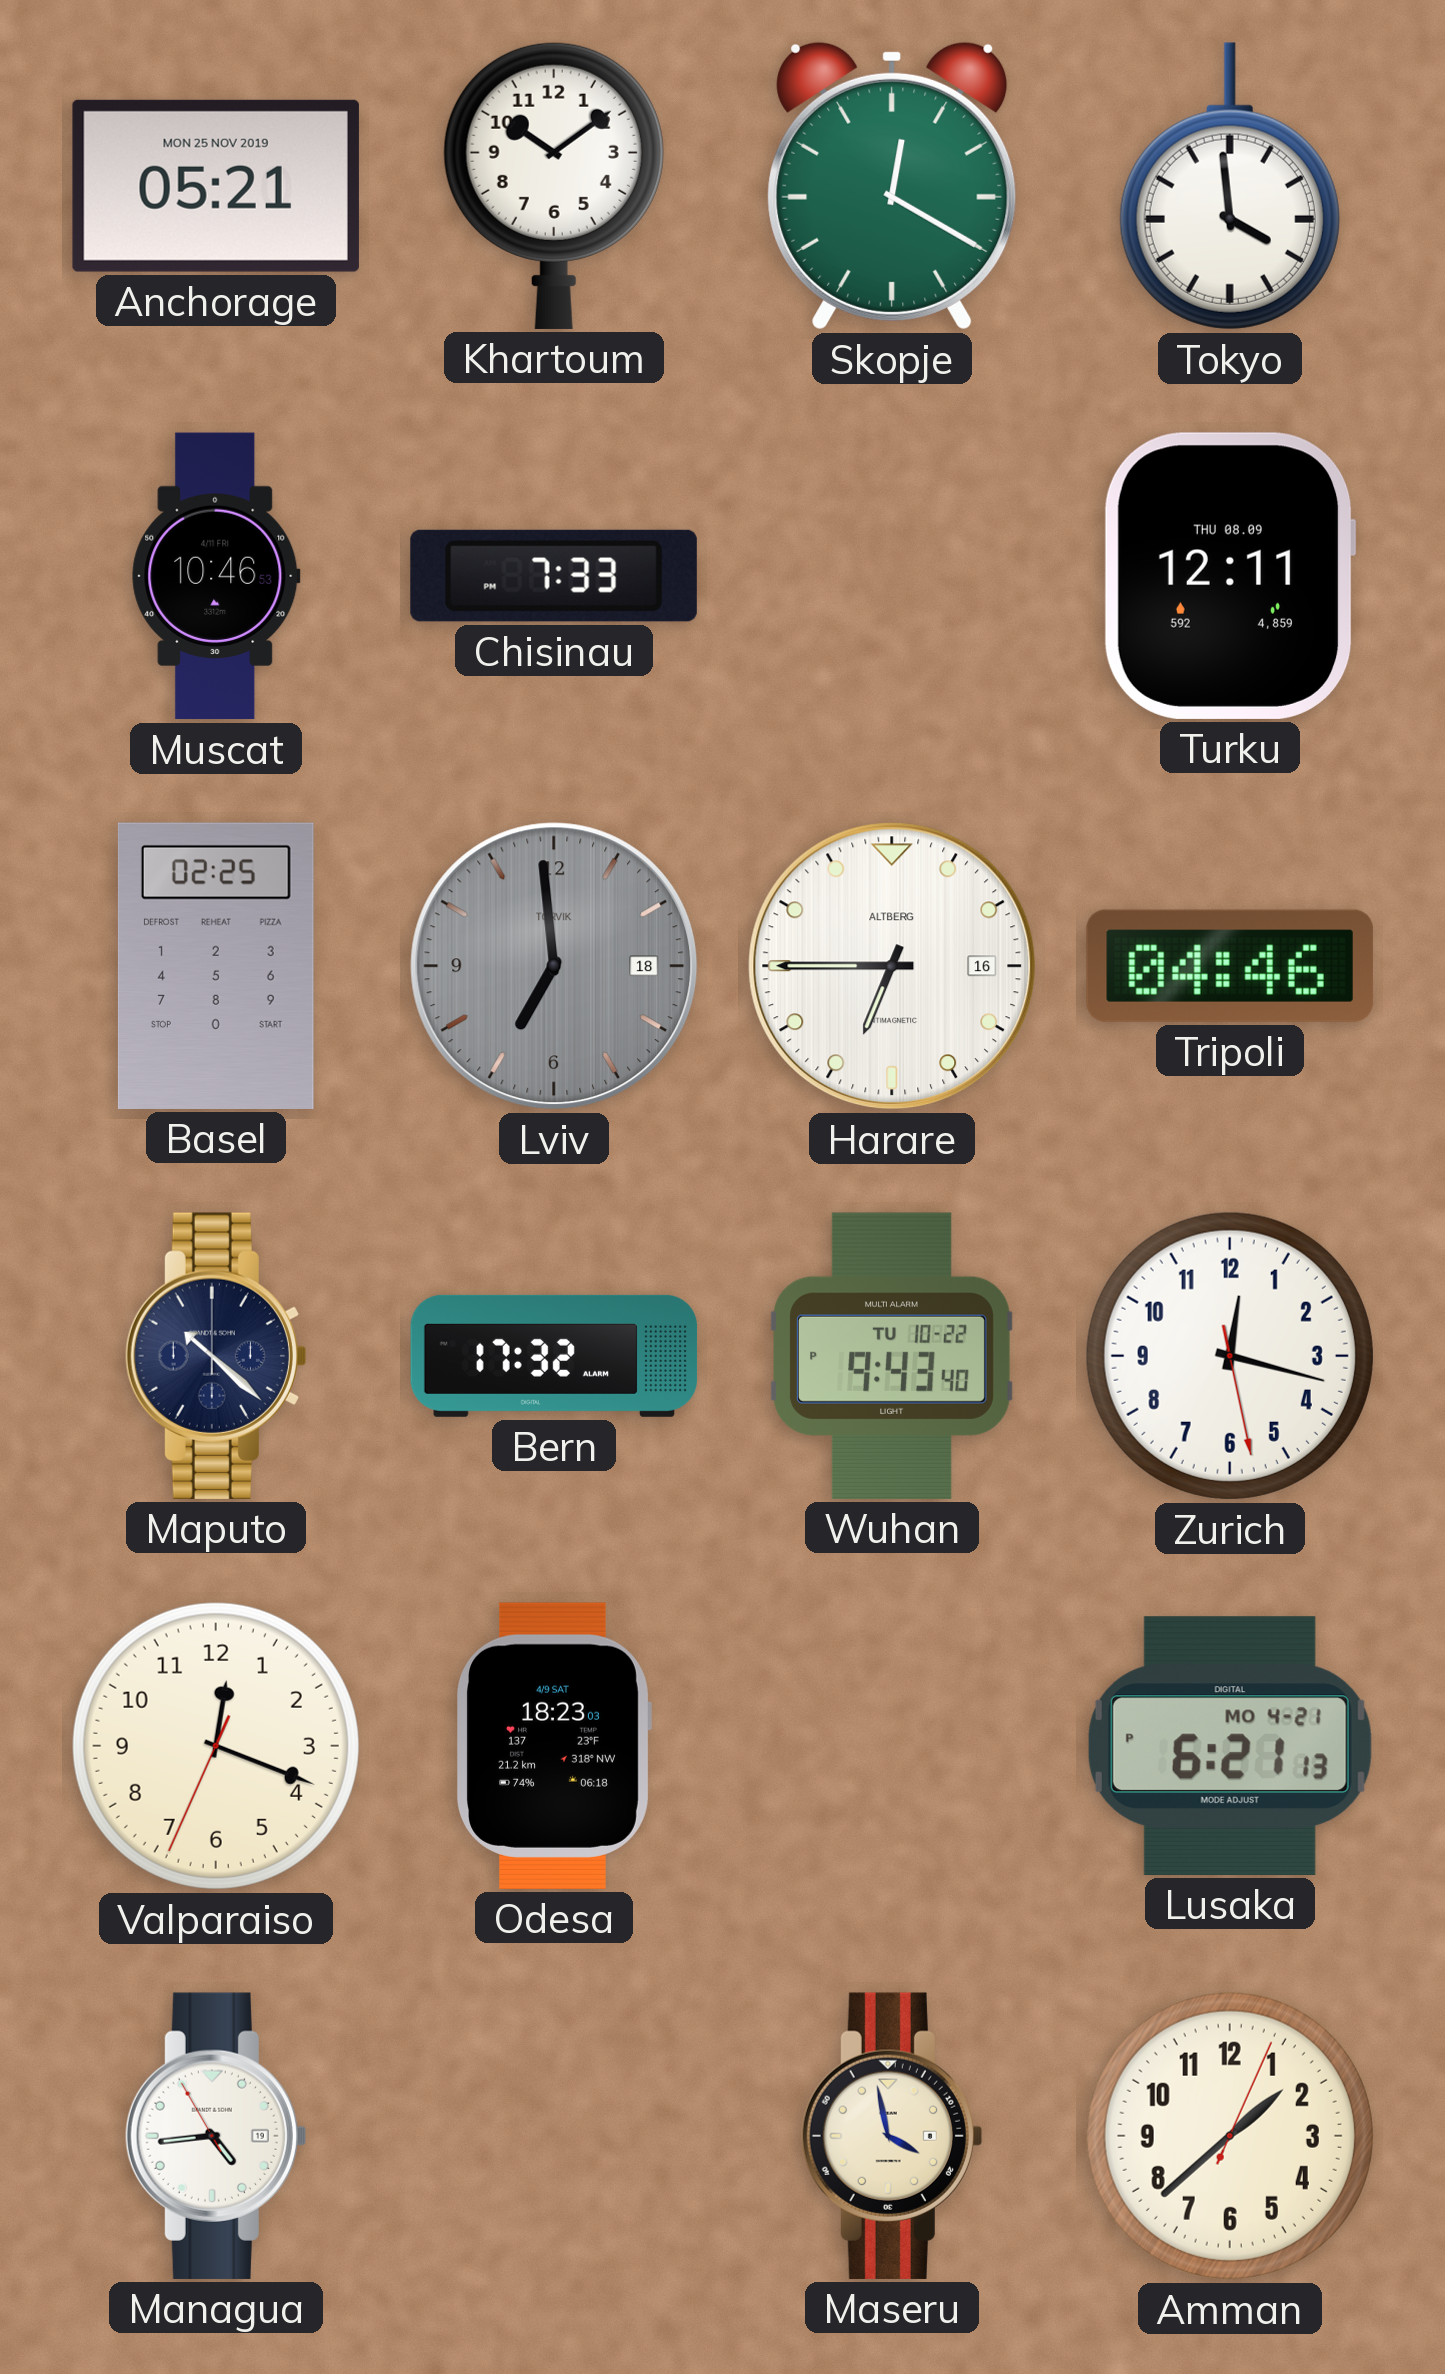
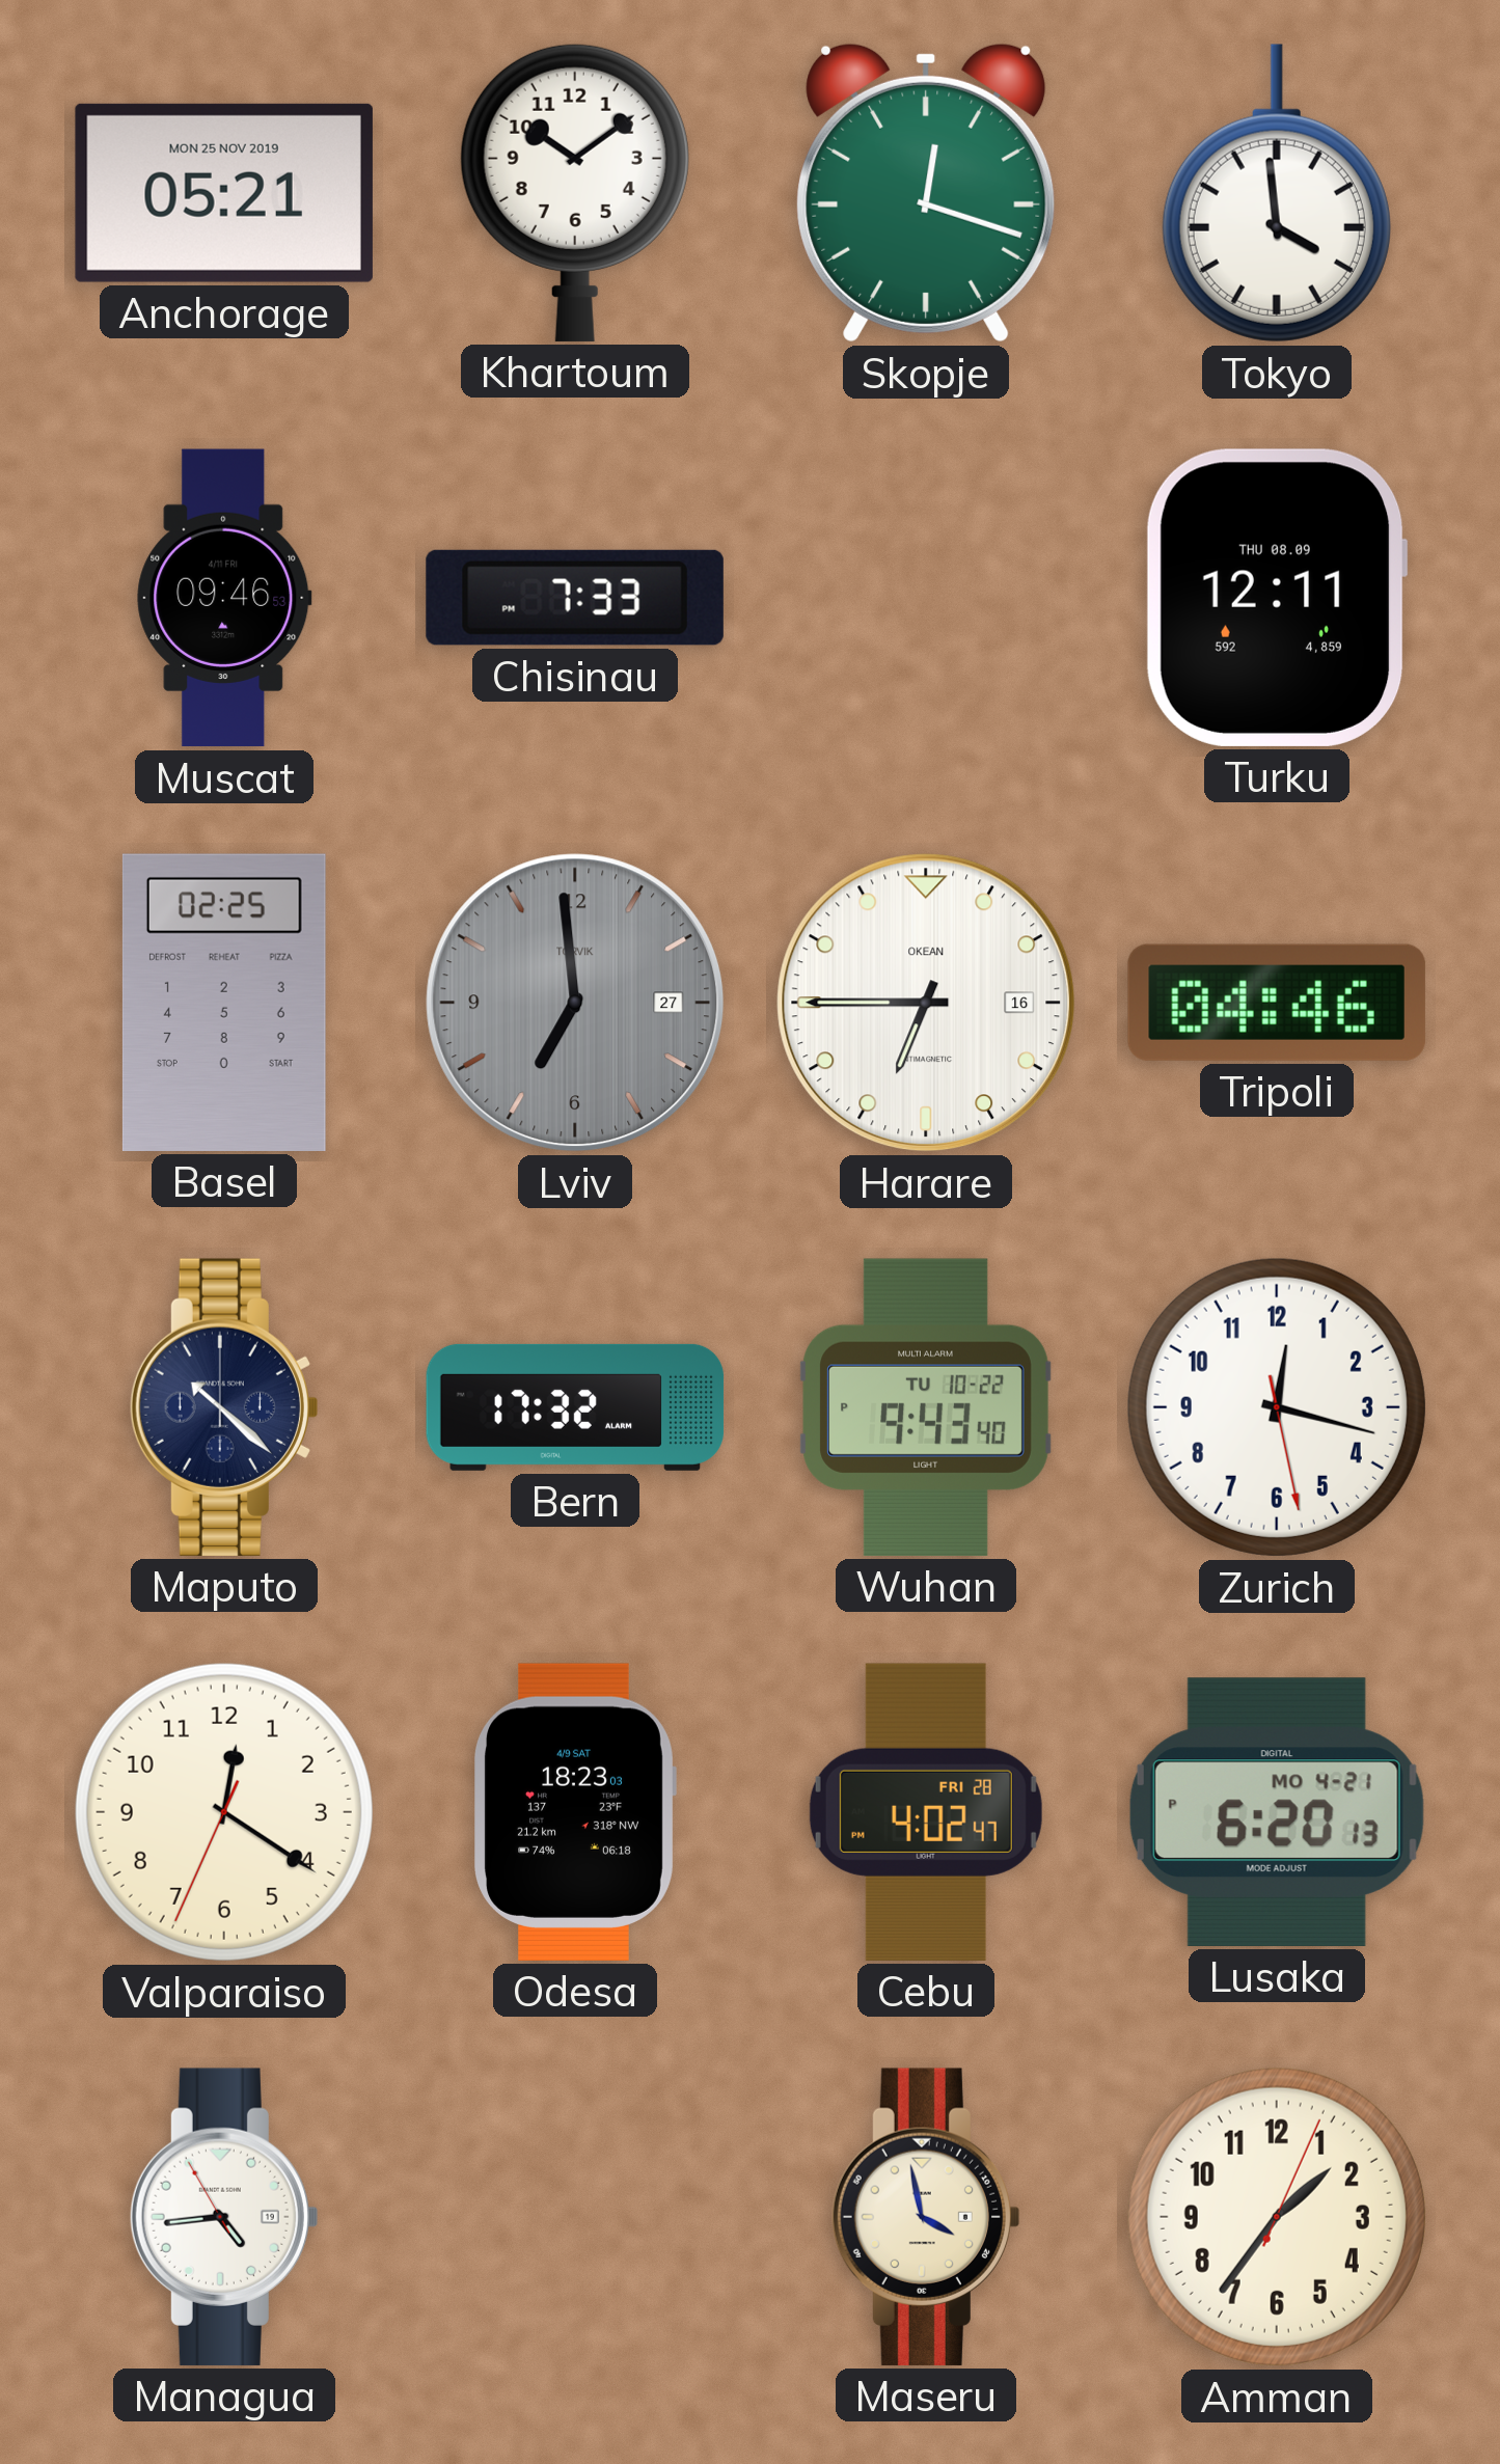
Skopje: 12:20 -> 12:18
Muscat: 10:46 -> 09:46
Lviv date: 18 -> 27
Harare brand: ALTBERG -> OKEAN
Valparaiso: 12:18 -> 12:20
Cebu: none -> 4:02
Lusaka: 6:21 -> 6:20
Amman: 1:38 -> 1:36
